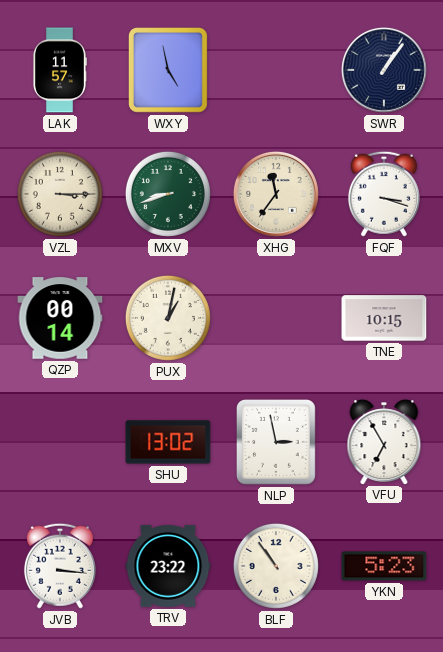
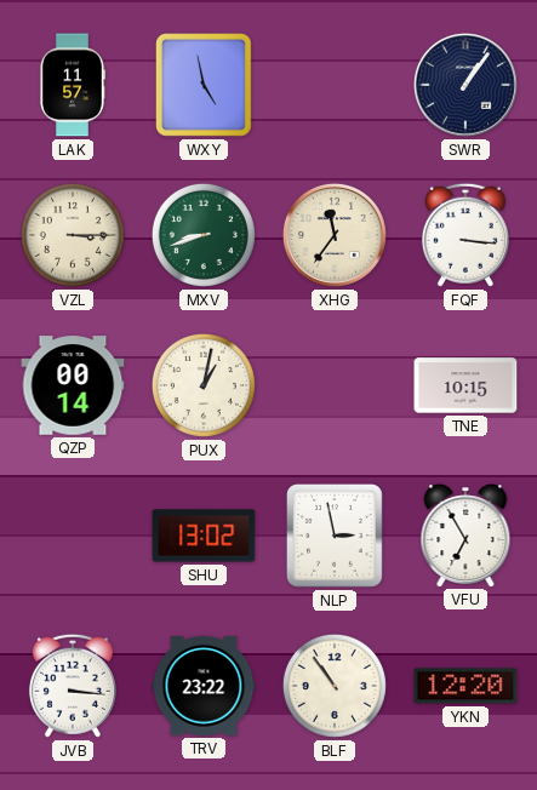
FQF: 3:18 -> 3:16
YKN: 5:23 -> 12:20
